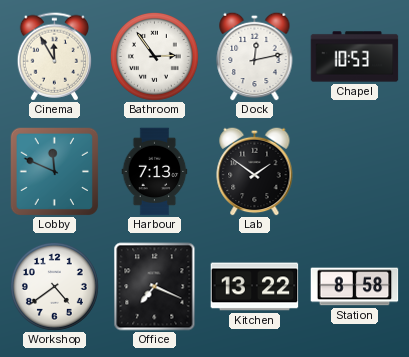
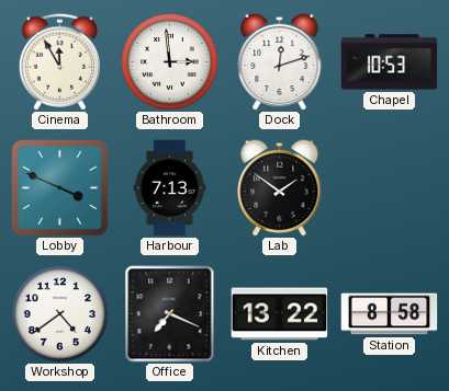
Bathroom: 2:54 -> 2:59
Dock: 12:13 -> 12:12
Lobby: 11:49 -> 3:49
